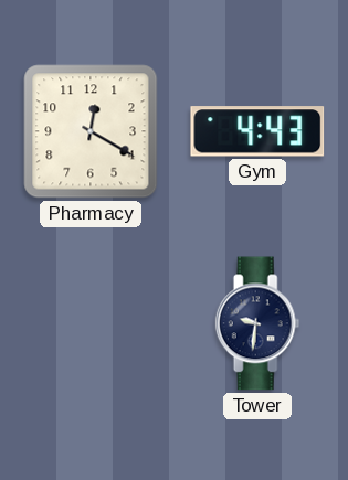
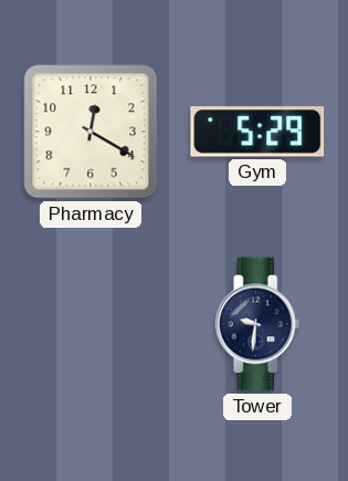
Gym: 4:43 -> 5:29
